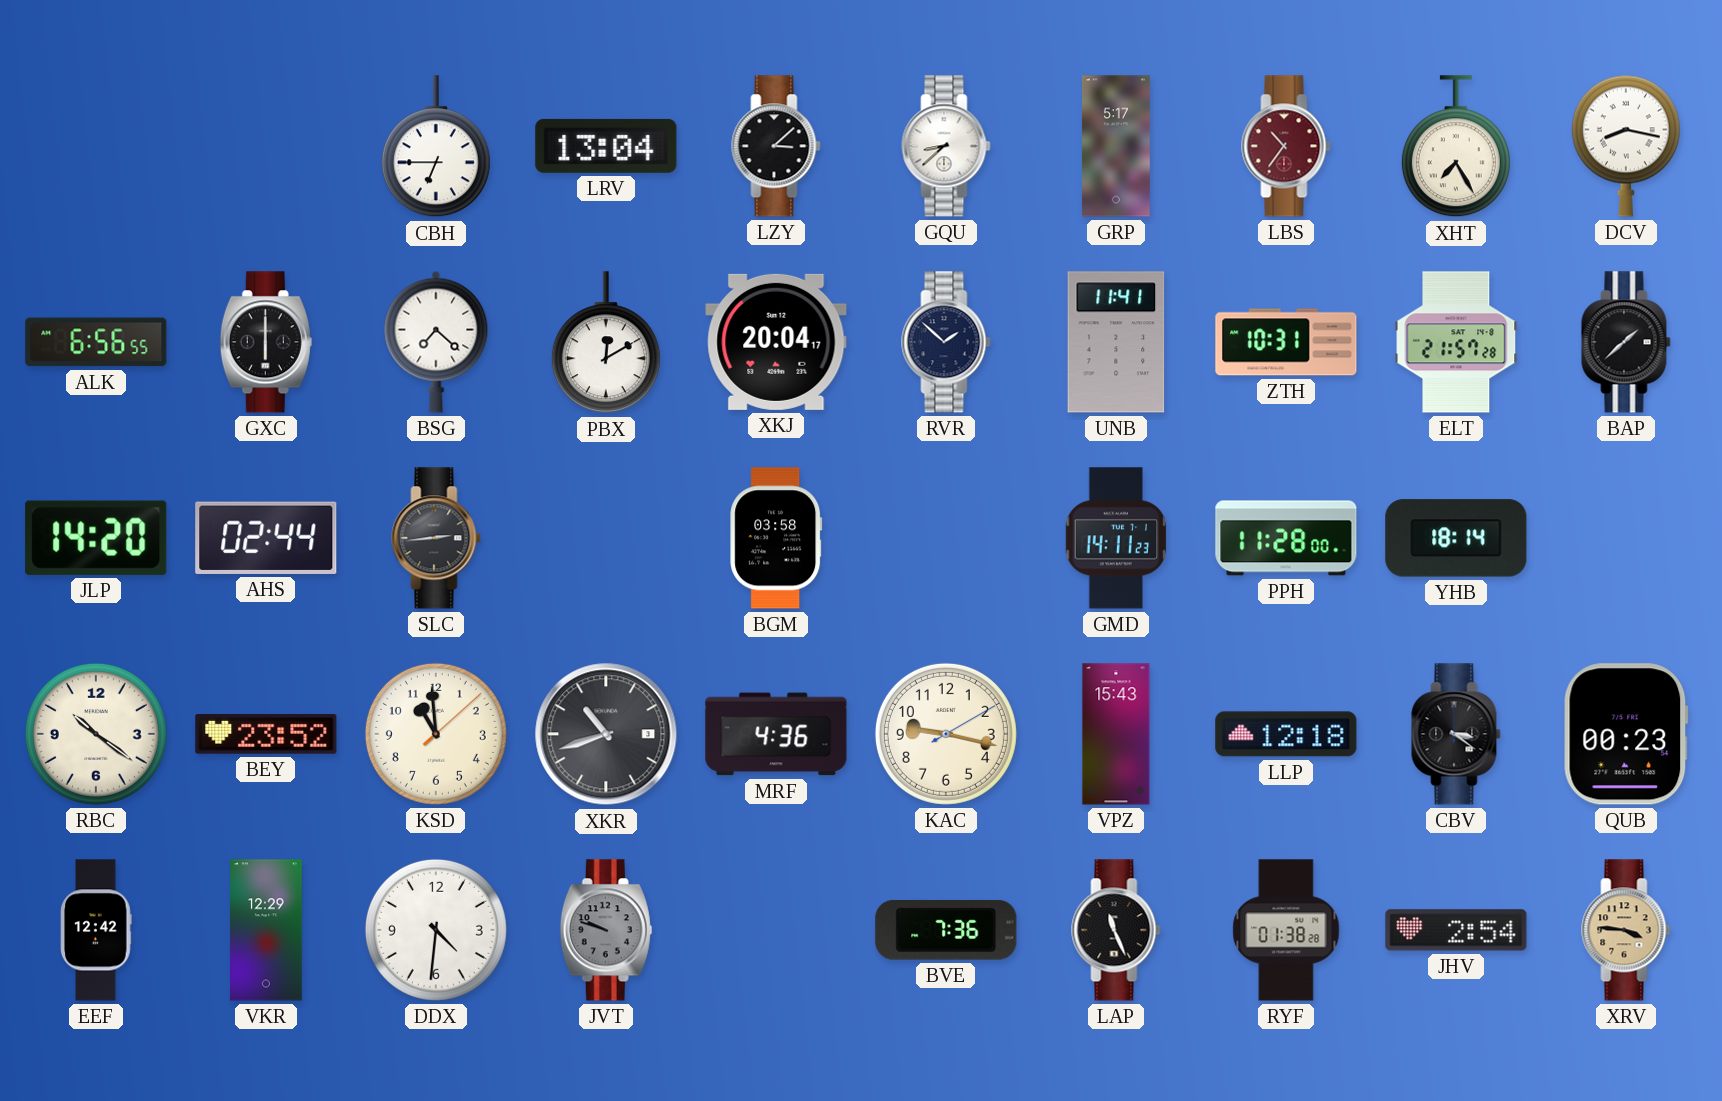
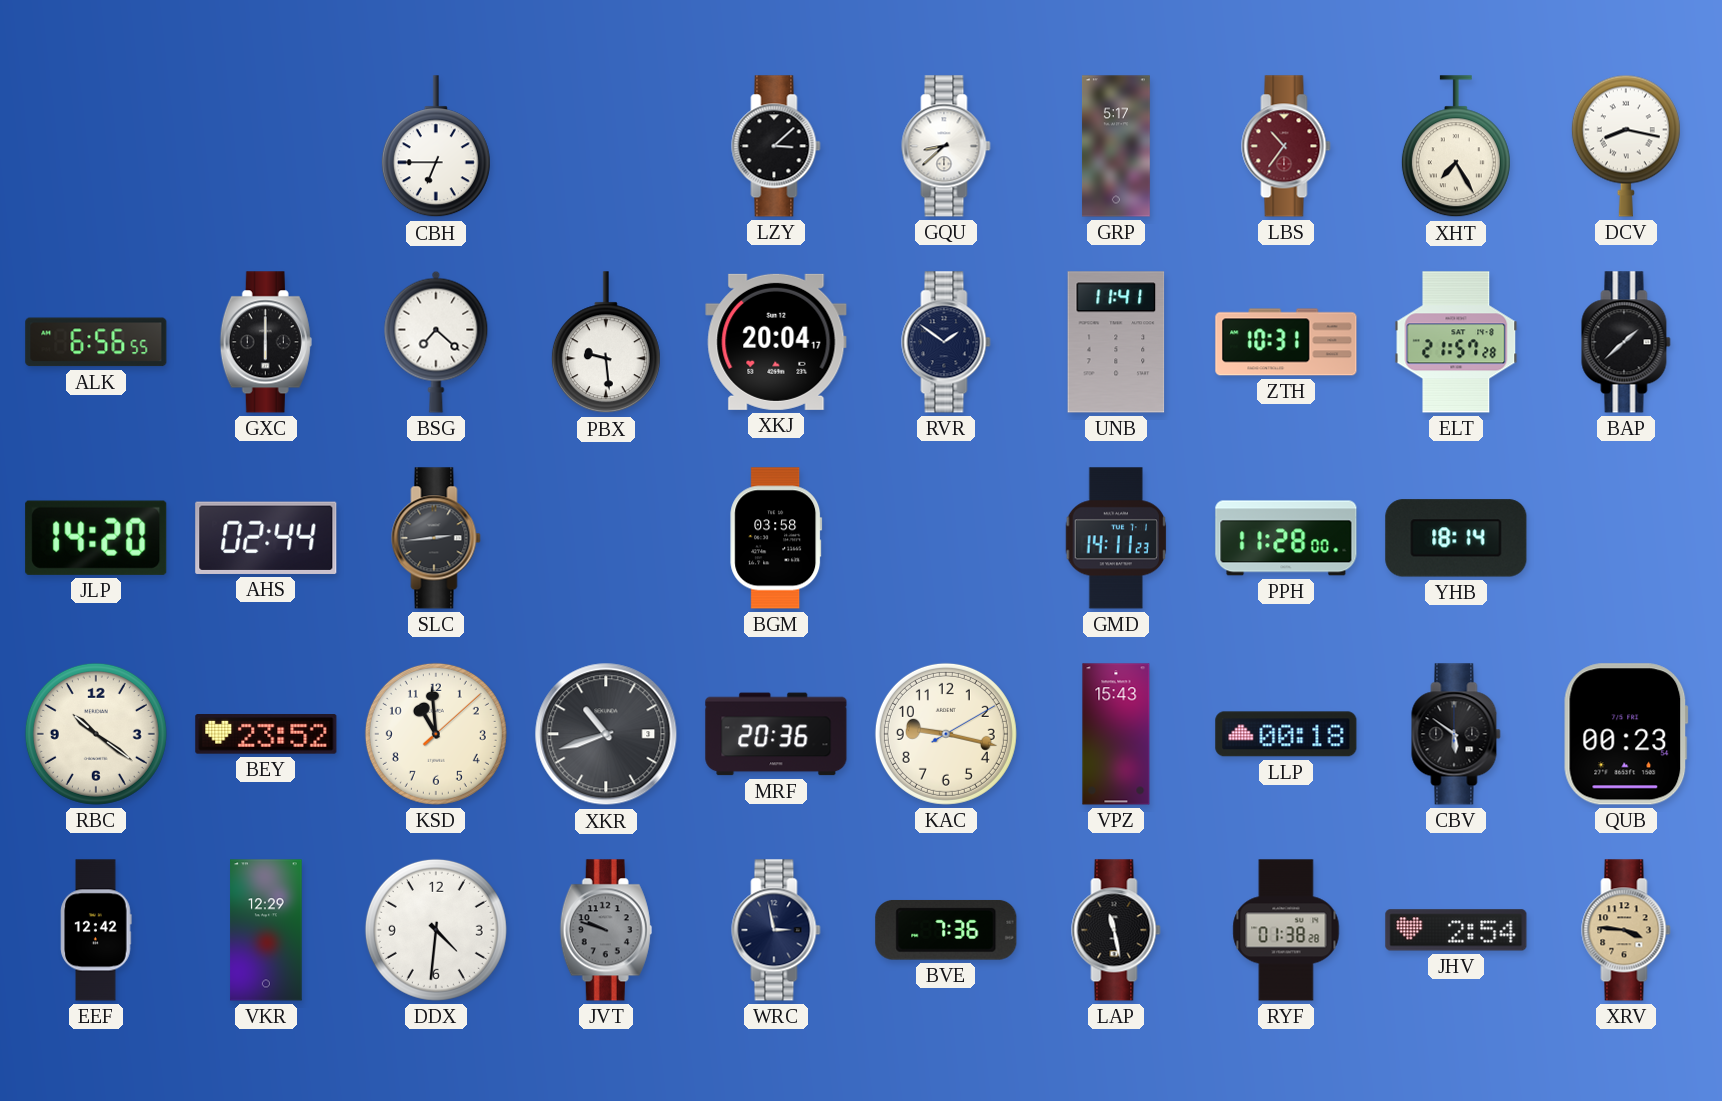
LRV: 13:04 -> none
PBX: 12:10 -> 9:29
RVR: 1:52 -> 1:51
MRF: 4:36 -> 20:36
LLP: 12:18 -> 00:18
CBV: 3:21 -> 5:51
WRC: none -> 2:58
LAP: 11:26 -> 11:28
